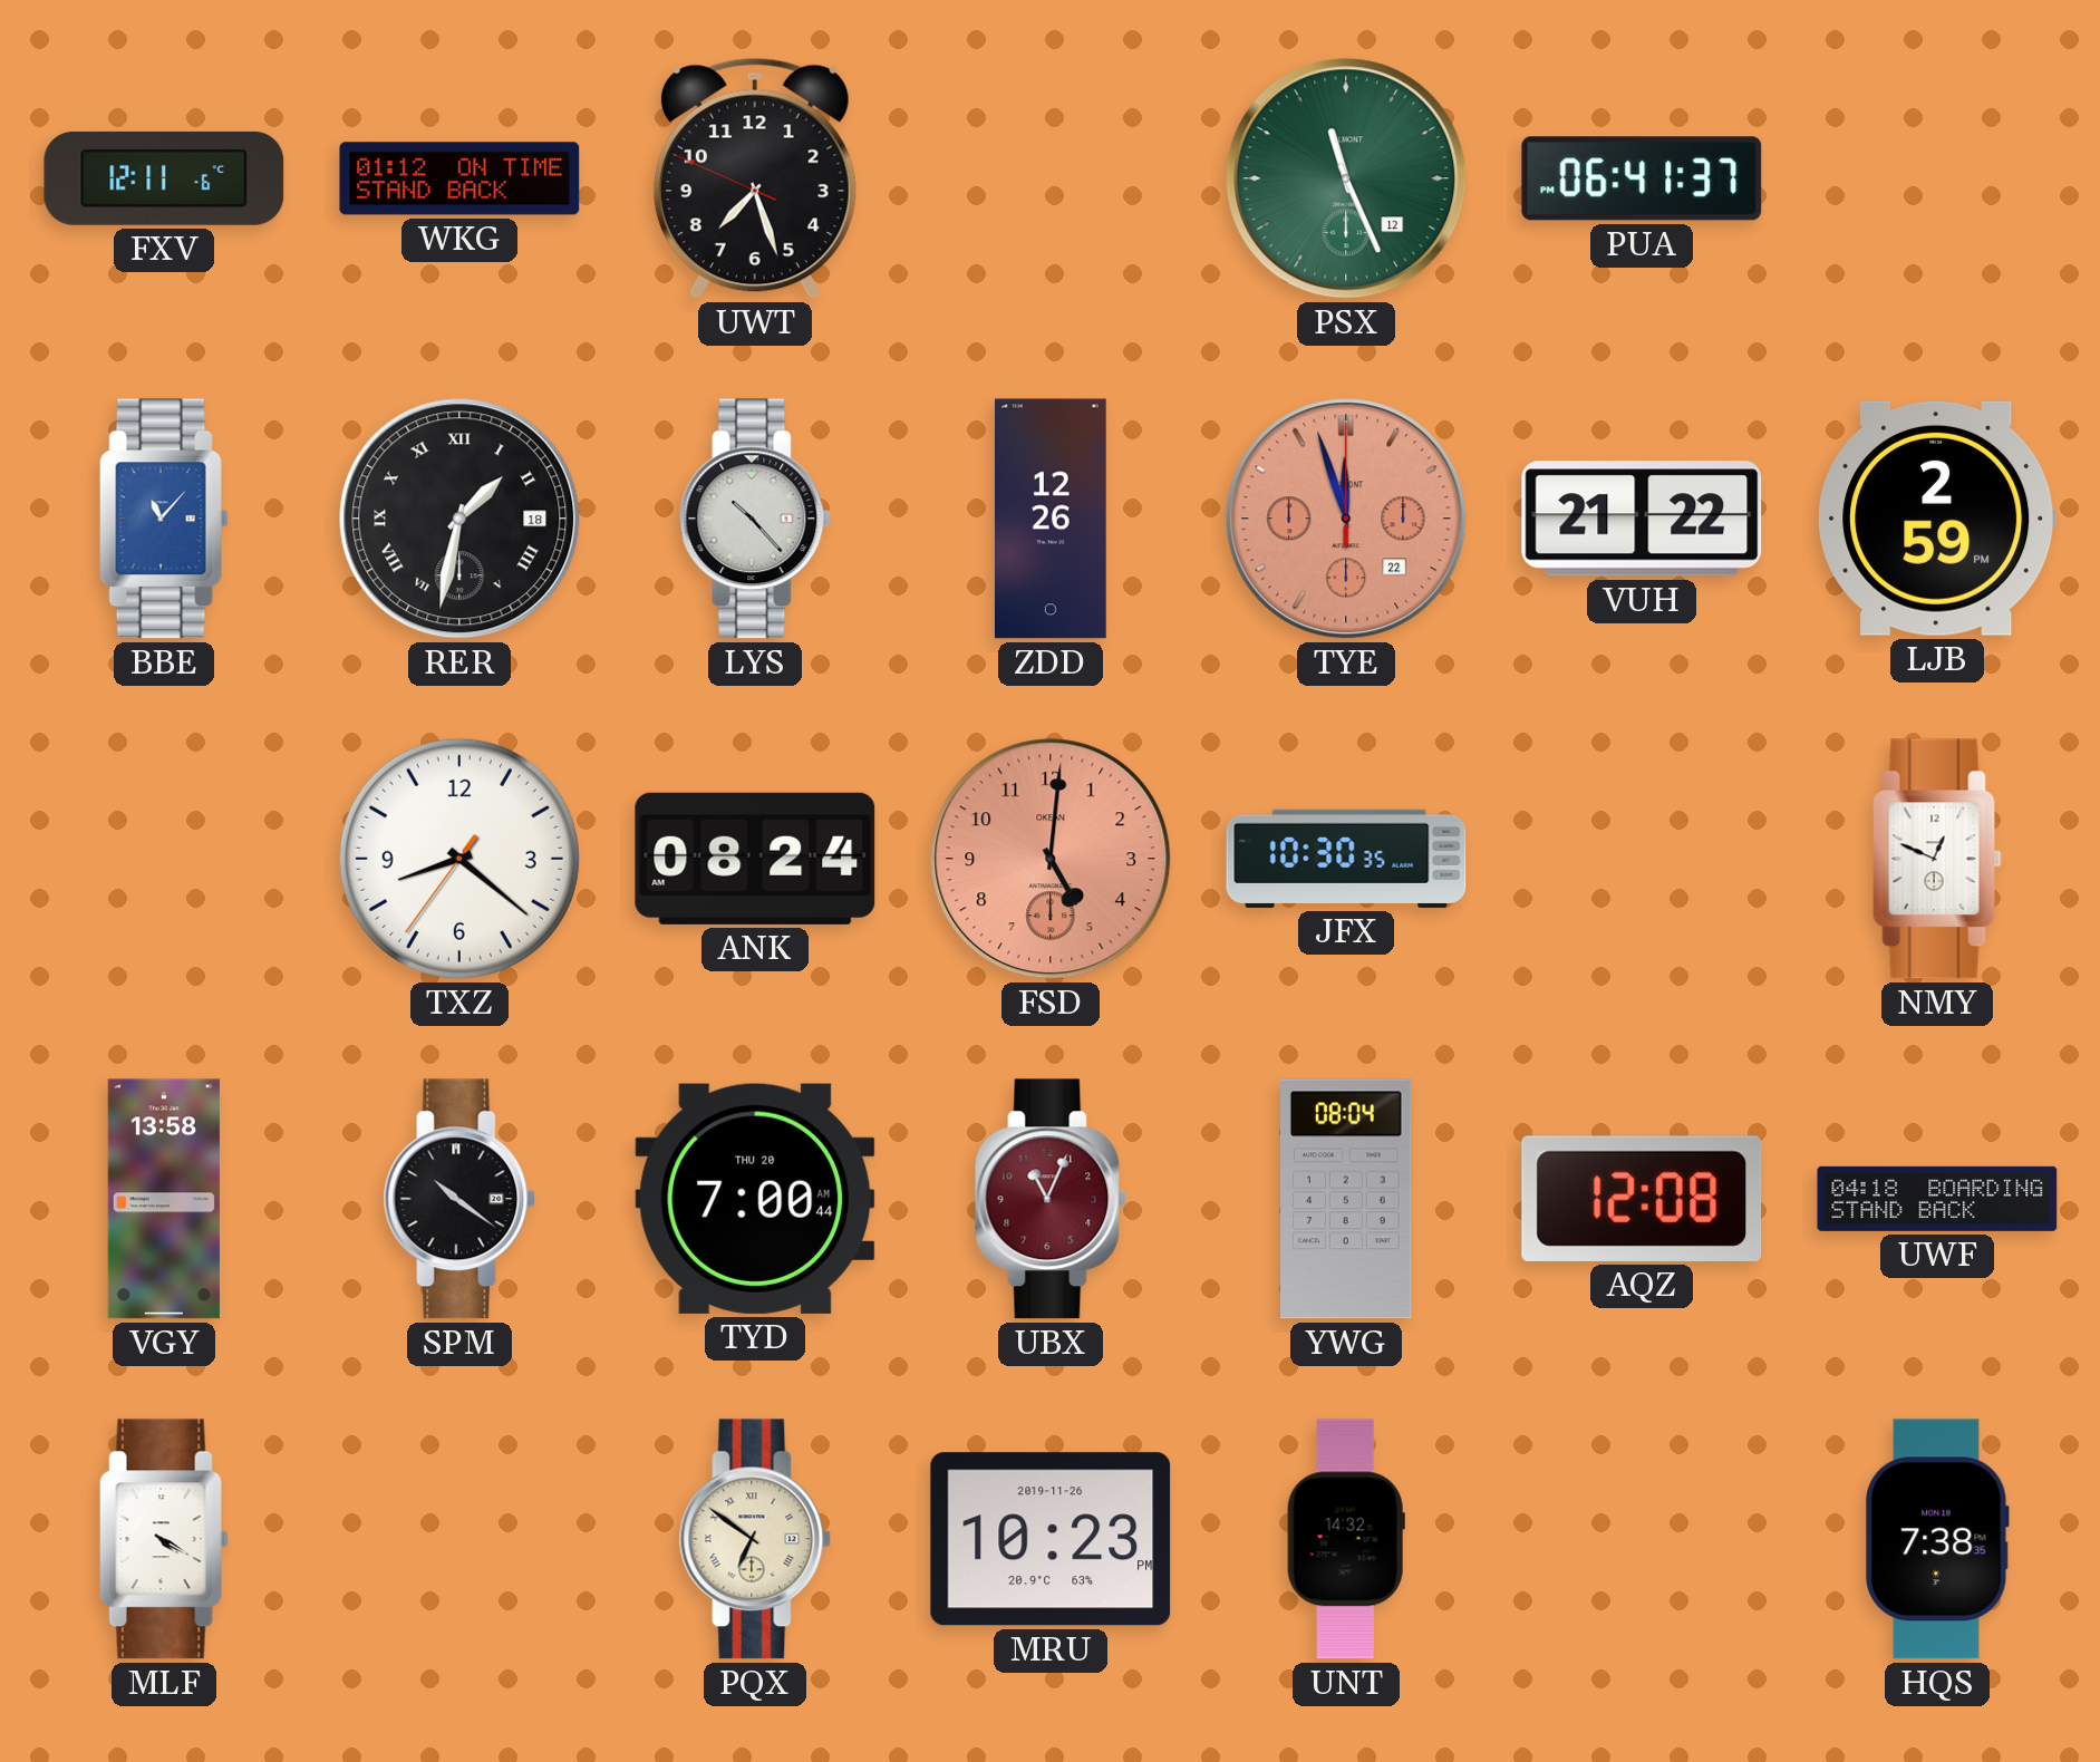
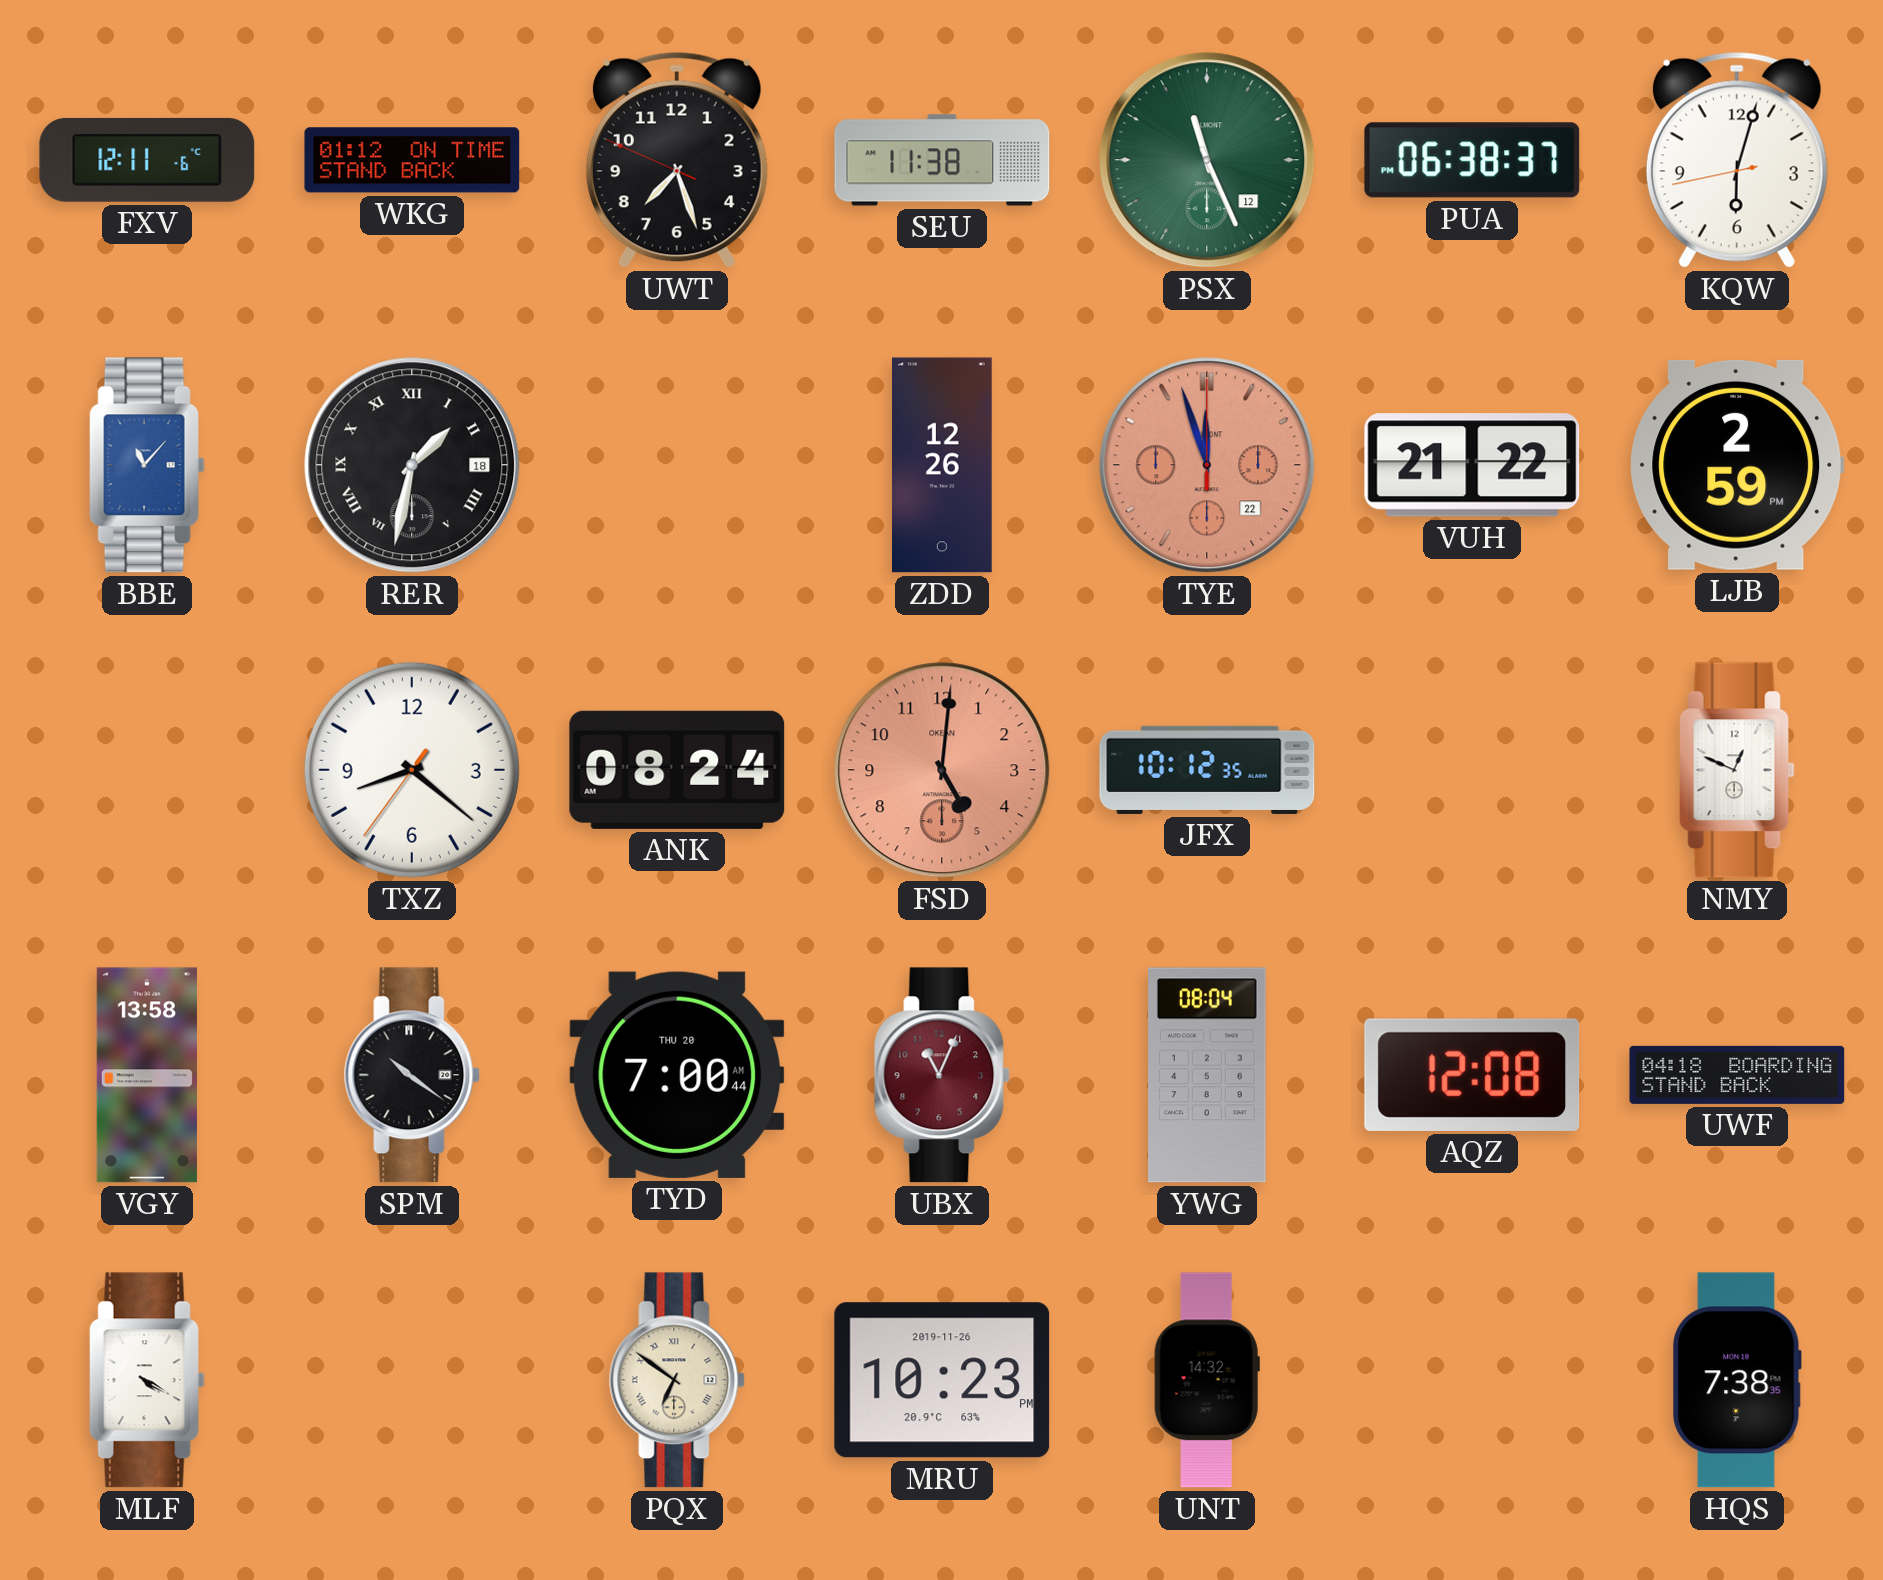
SEU: none -> 11:38
PUA: 06:41 -> 06:38
KQW: none -> 6:02
LYS: 10:23 -> none
JFX: 10:30 -> 10:12
